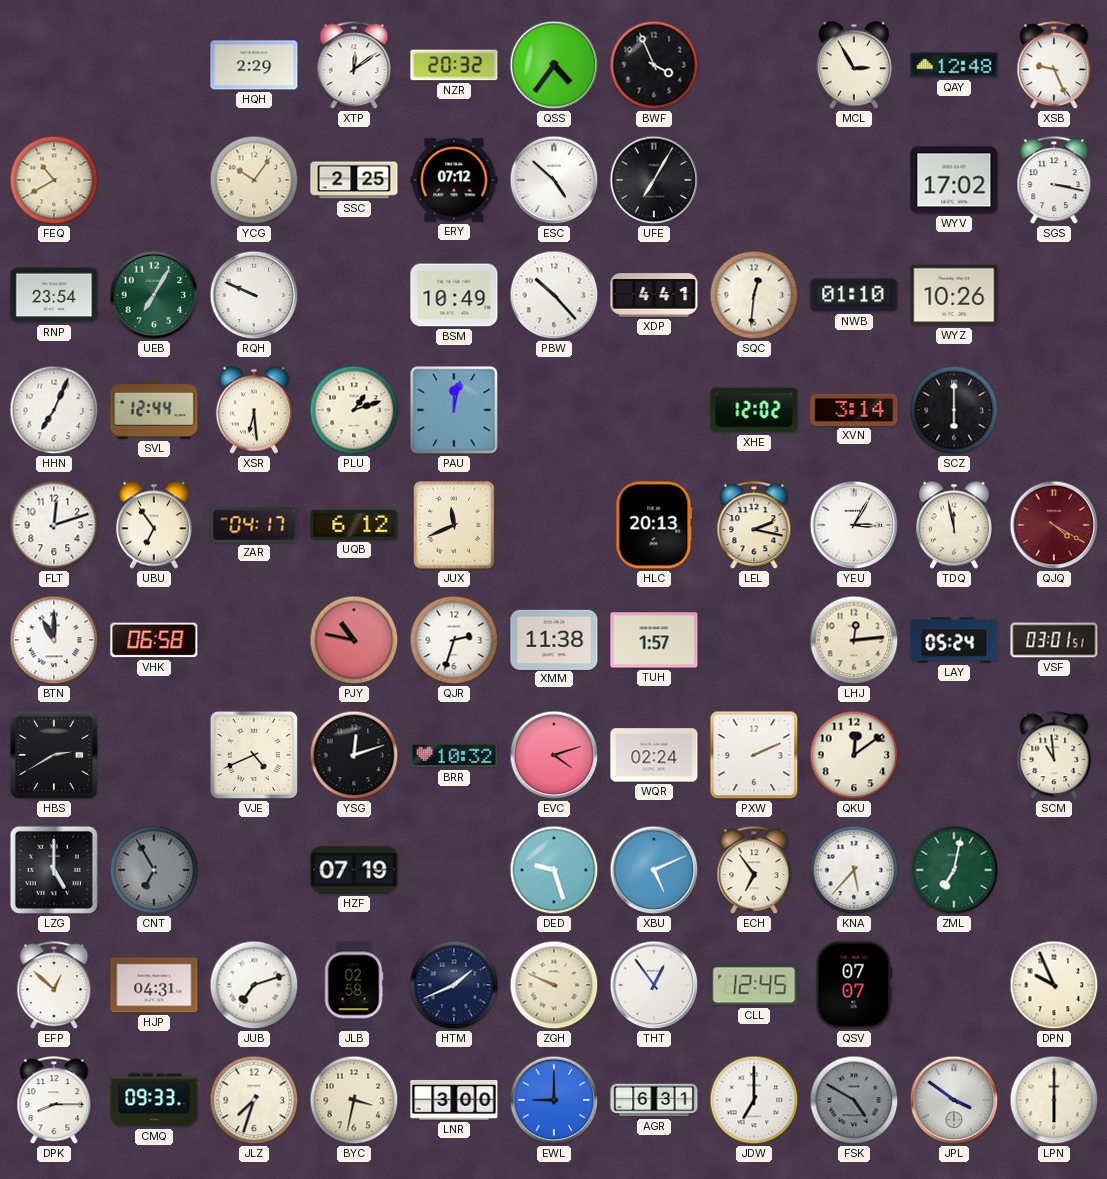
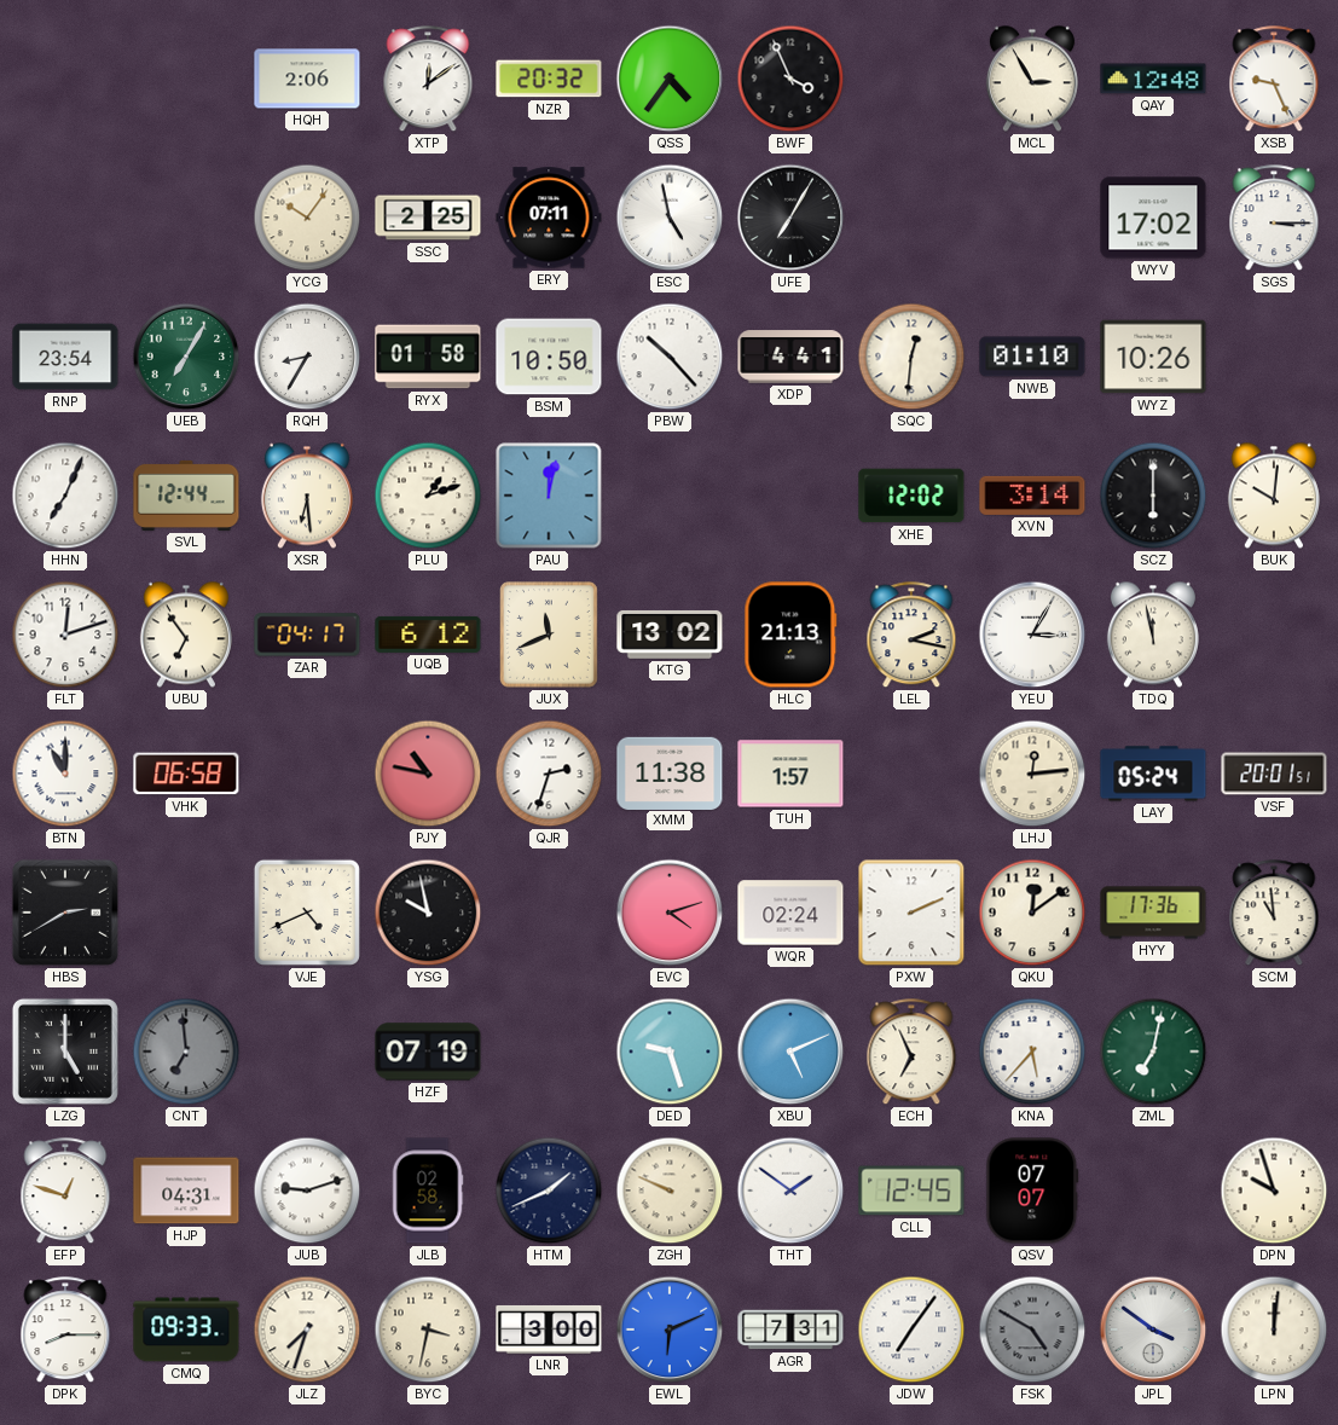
HQH: 2:29 -> 2:06
FEQ: 10:40 -> none
ERY: 07:12 -> 07:11
ESC: 4:52 -> 4:58
SGS: 3:17 -> 3:15
RQH: 9:49 -> 8:35
RYX: none -> 01:58
BSM: 10:49 -> 10:50
BUK: none -> 10:01
KTG: none -> 13:02
HLC: 20:13 -> 21:13
QJQ: 4:20 -> none
VSF: 03:01 -> 20:01
YSG: 12:12 -> 9:58
BRR: 10:32 -> none
HYY: none -> 17:36
CNT: 6:55 -> 6:59
ECH: 6:54 -> 6:56
EFP: 12:52 -> 12:48
JUB: 7:12 -> 9:12
THT: 12:54 -> 1:51
DPN: 9:56 -> 9:57
EWL: 9:00 -> 6:11
AGR: 6:31 -> 7:31
JDW: 7:00 -> 7:06
LPN: 6:00 -> 12:01
